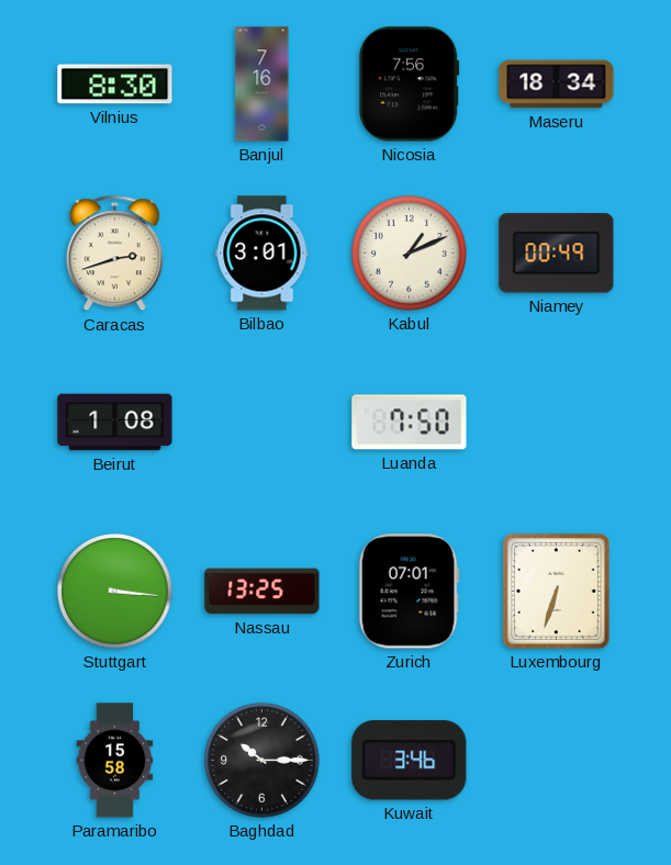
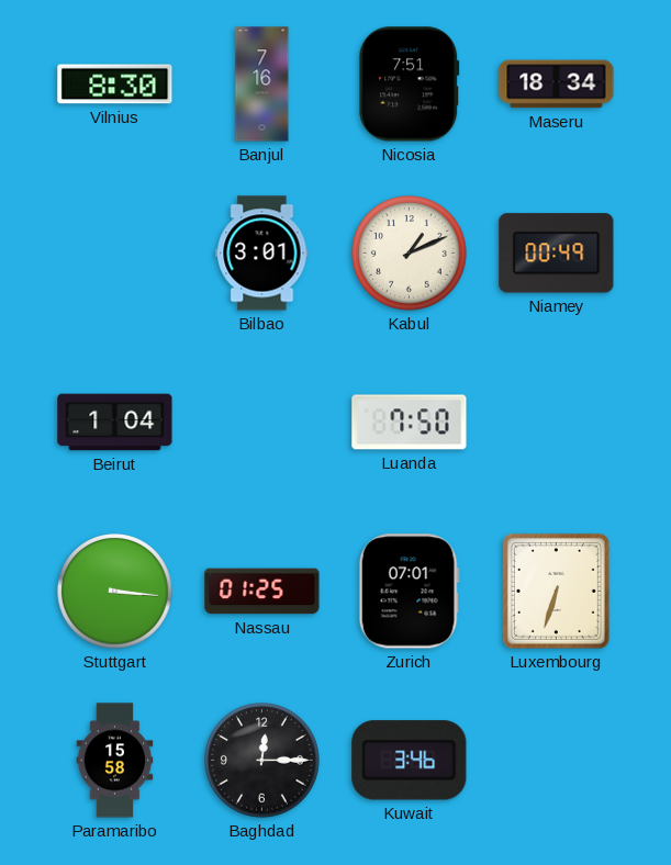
Nicosia: 7:56 -> 7:51
Caracas: 2:42 -> none
Beirut: 1:08 -> 1:04
Nassau: 13:25 -> 01:25
Baghdad: 10:15 -> 12:15
